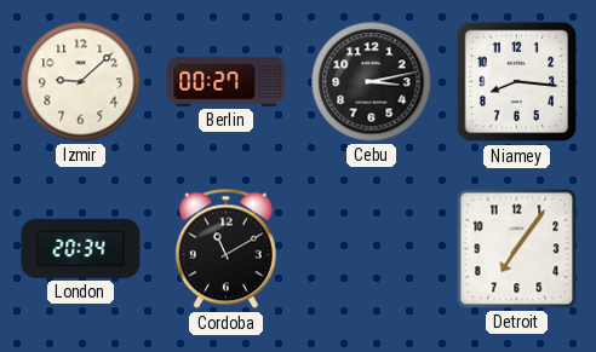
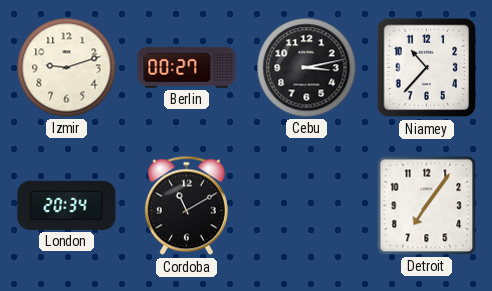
Izmir: 9:08 -> 9:12
Niamey: 8:16 -> 10:37
